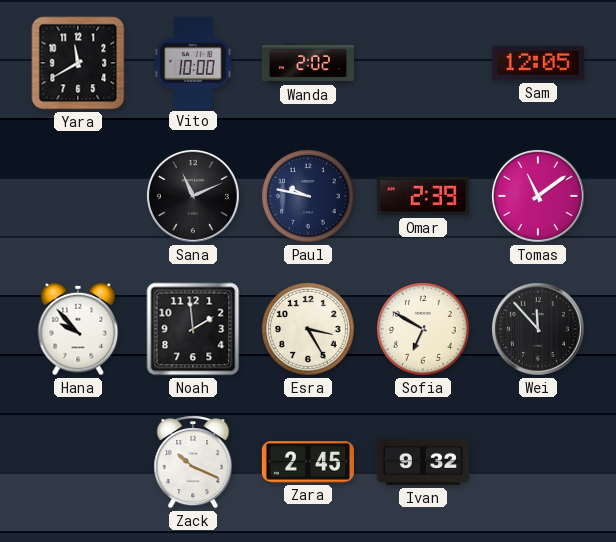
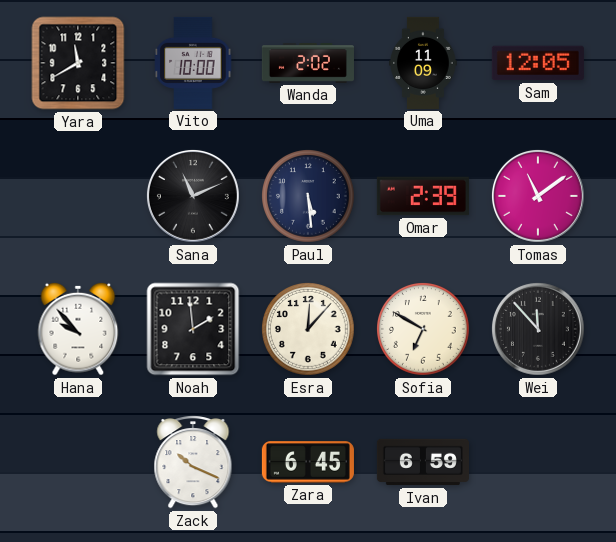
Uma: none -> 11:09
Paul: 9:47 -> 5:29
Esra: 3:25 -> 12:07
Zara: 2:45 -> 6:45
Ivan: 9:32 -> 6:59
